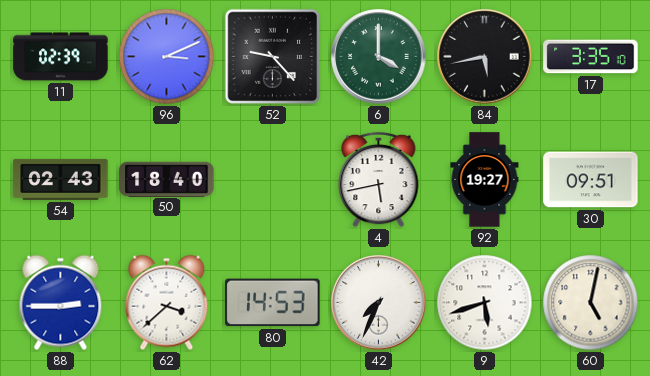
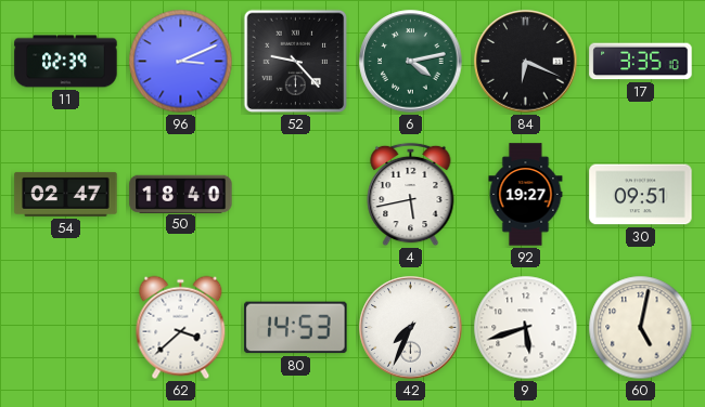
6: 4:00 -> 4:13
84: 5:43 -> 6:19
54: 02:43 -> 02:47
88: 2:45 -> none
